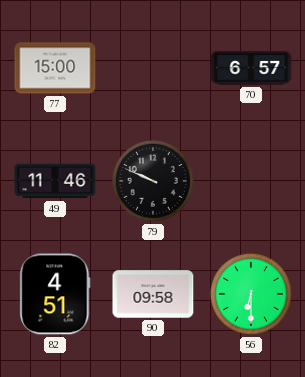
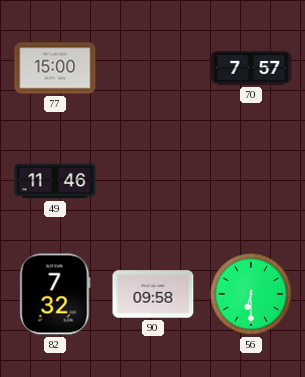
70: 6:57 -> 7:57
79: 9:49 -> none
82: 4:51 -> 7:32
